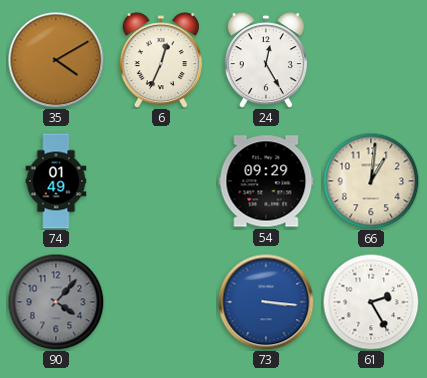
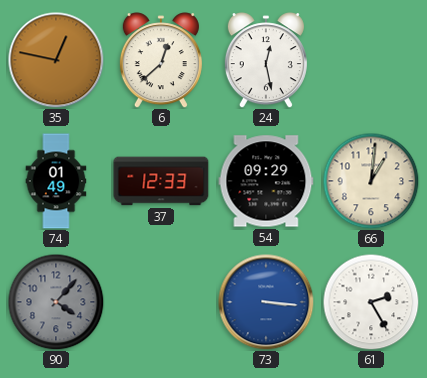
35: 4:10 -> 12:47
6: 12:34 -> 12:38
24: 12:25 -> 12:28
37: none -> 12:33
